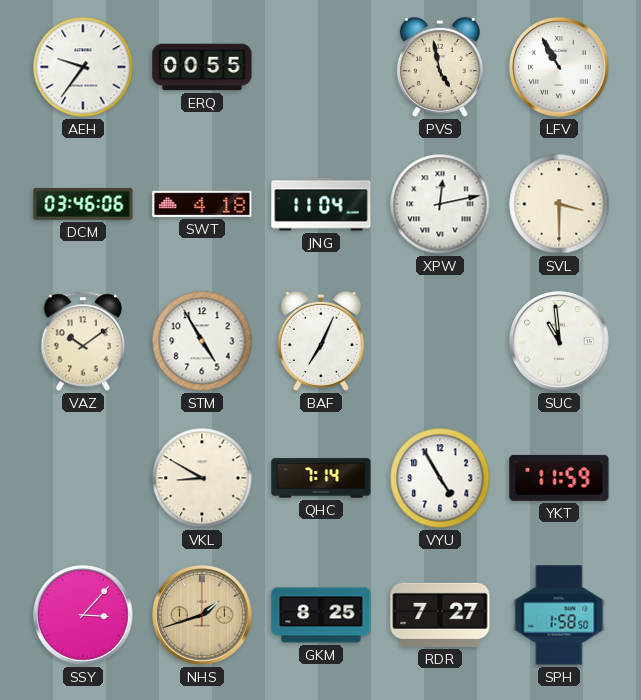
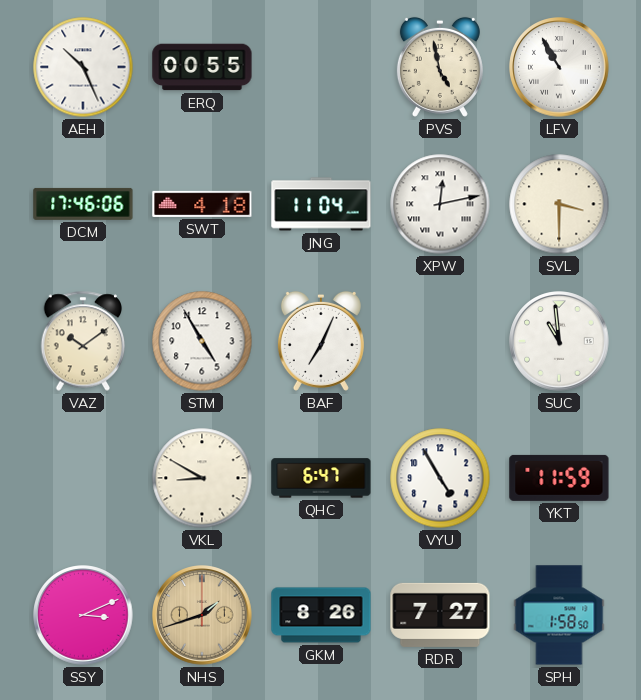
AEH: 9:36 -> 10:26
DCM: 03:46 -> 17:46
QHC: 7:14 -> 6:47
SSY: 3:07 -> 3:11
GKM: 8:25 -> 8:26
